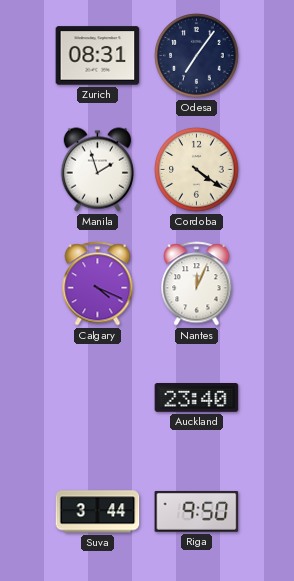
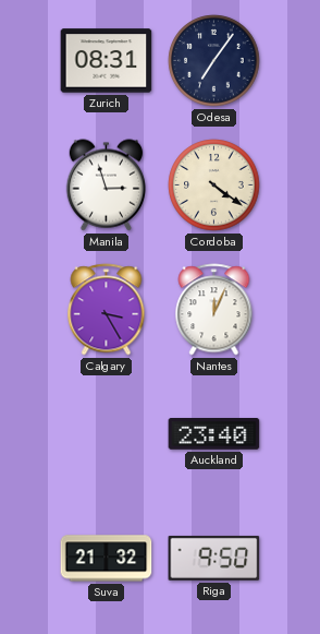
Manila: 1:57 -> 2:57
Calgary: 4:19 -> 3:25
Suva: 3:44 -> 21:32
